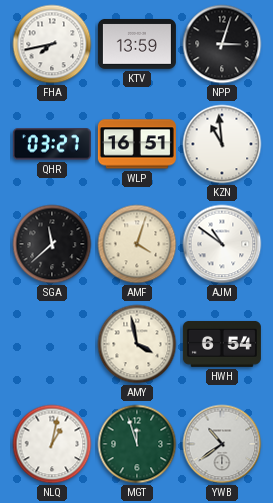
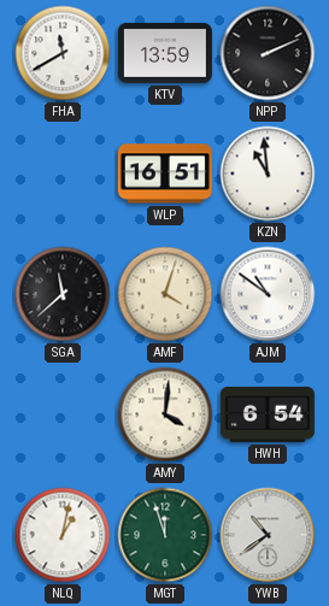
FHA: 7:43 -> 11:40
NPP: 3:03 -> 2:11
QHR: 03:27 -> none
AMY: 3:58 -> 4:01
